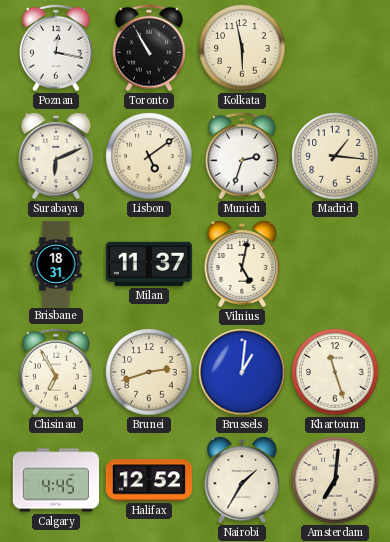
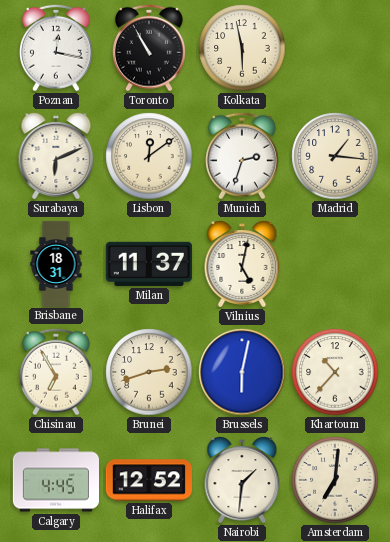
Lisbon: 5:09 -> 12:09
Brussels: 1:01 -> 6:02
Khartoum: 11:27 -> 10:37
Nairobi: 1:35 -> 1:31
